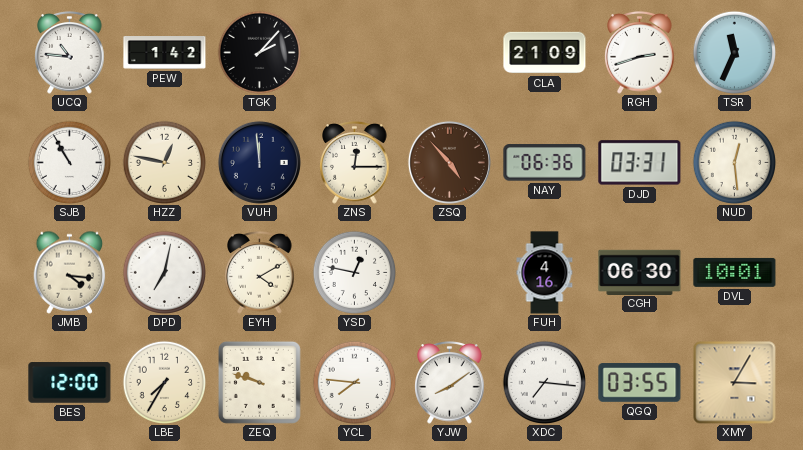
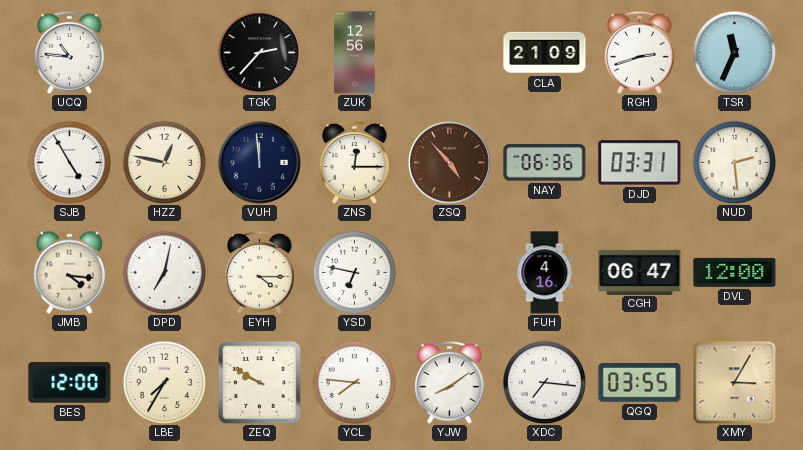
PEW: 1:42 -> none
TGK: 2:07 -> 2:37
ZUK: none -> 12:56
SJB: 10:55 -> 4:55
NUD: 12:29 -> 2:29
EYH: 4:10 -> 4:15
YSD: 12:47 -> 6:47
CGH: 06:30 -> 06:47
DVL: 10:01 -> 12:00
ZEQ: 9:48 -> 9:50
